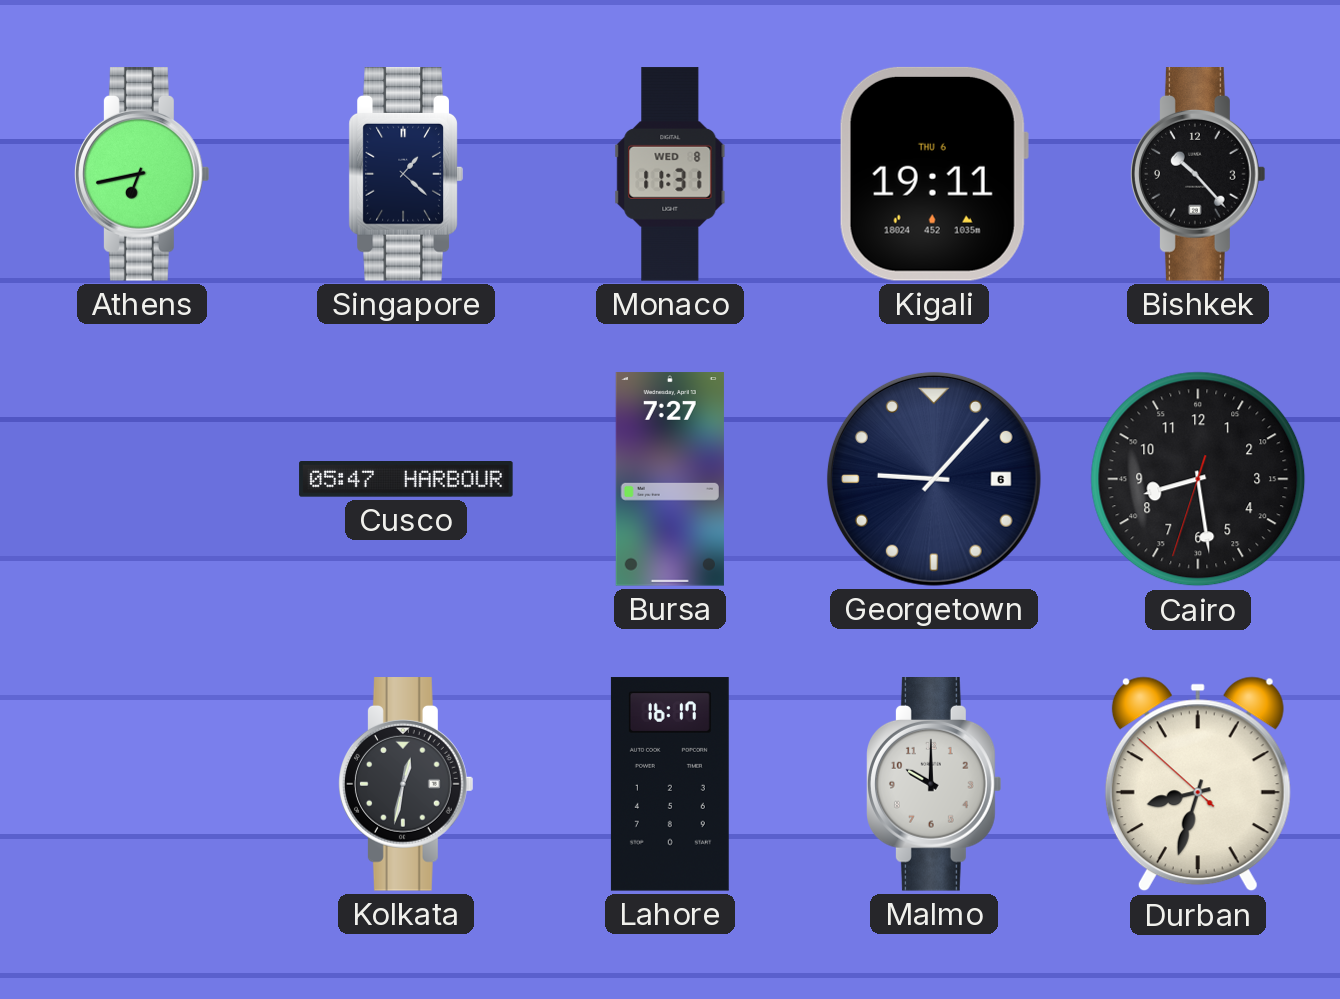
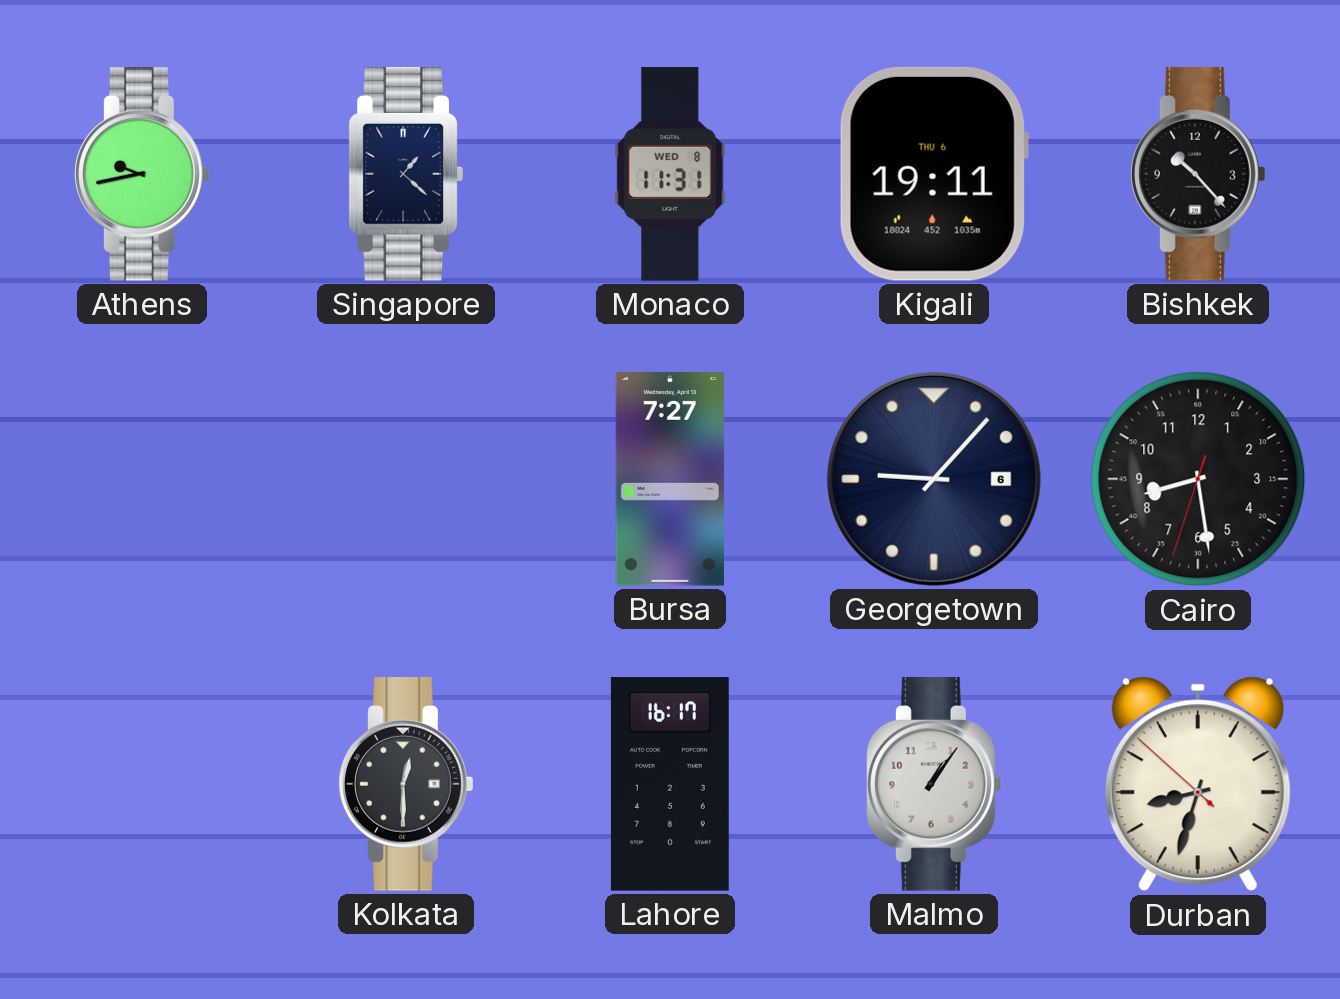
Athens: 6:43 -> 9:43
Cusco: 05:47 -> none
Kolkata: 12:32 -> 12:30
Malmo: 10:00 -> 1:06
